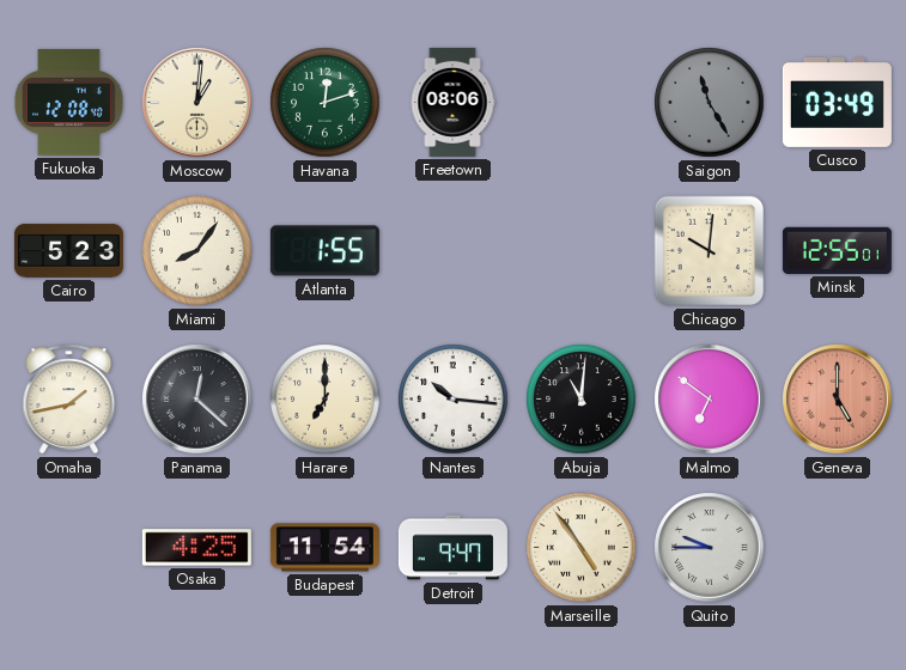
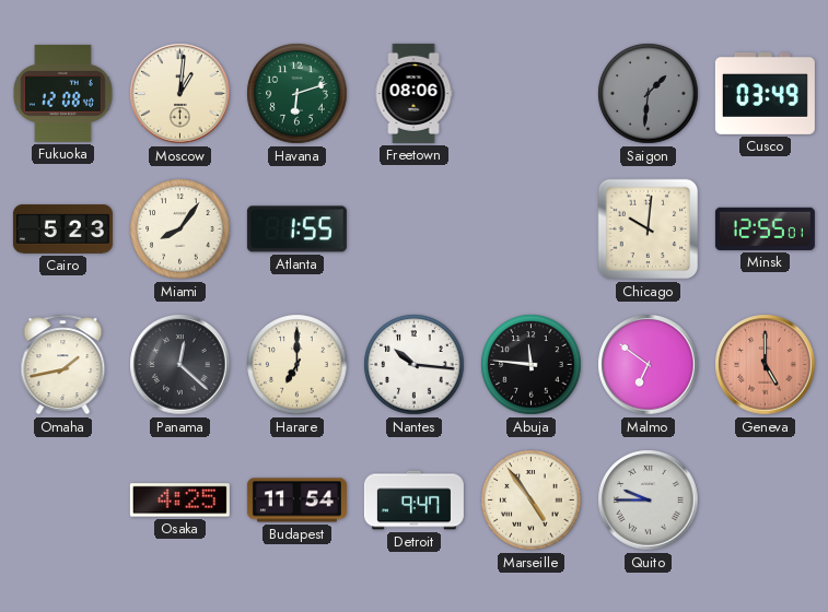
Havana: 12:12 -> 6:12
Saigon: 11:25 -> 1:31
Abuja: 11:01 -> 11:46
